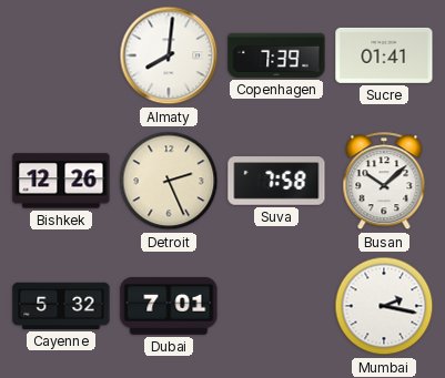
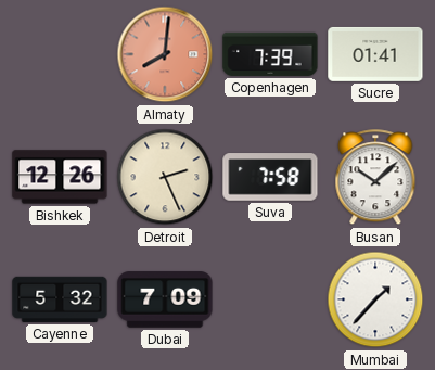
Almaty dial: white -> salmon
Dubai: 7:01 -> 7:09
Mumbai: 2:17 -> 1:37
